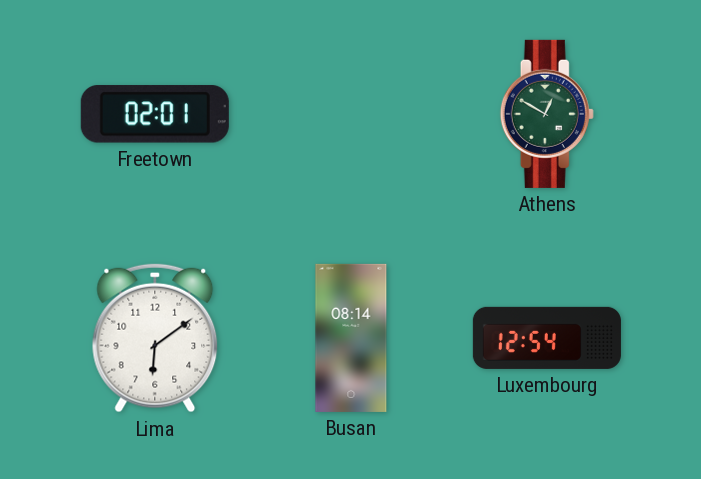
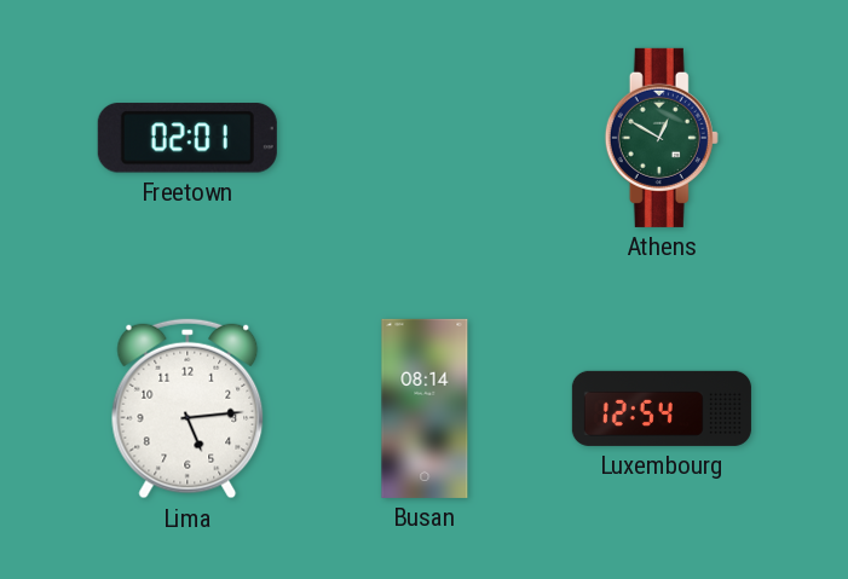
Lima: 6:09 -> 5:14
